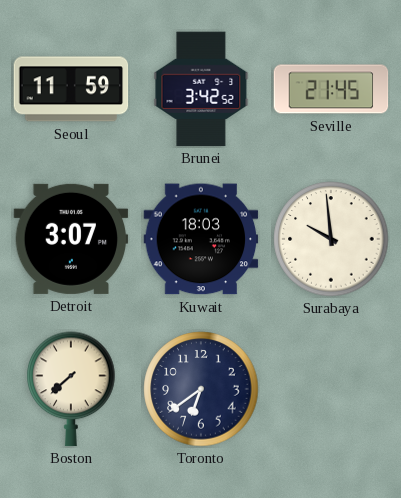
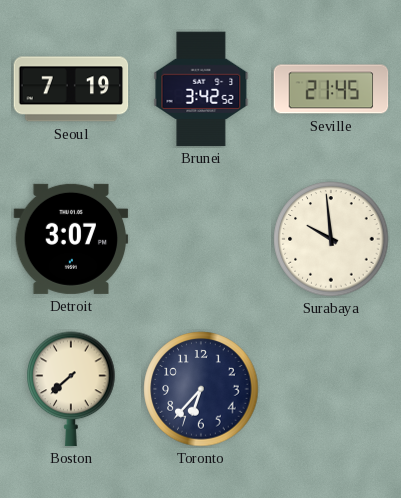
Seoul: 11:59 -> 7:19
Kuwait: 18:03 -> none
Toronto: 6:39 -> 6:37
